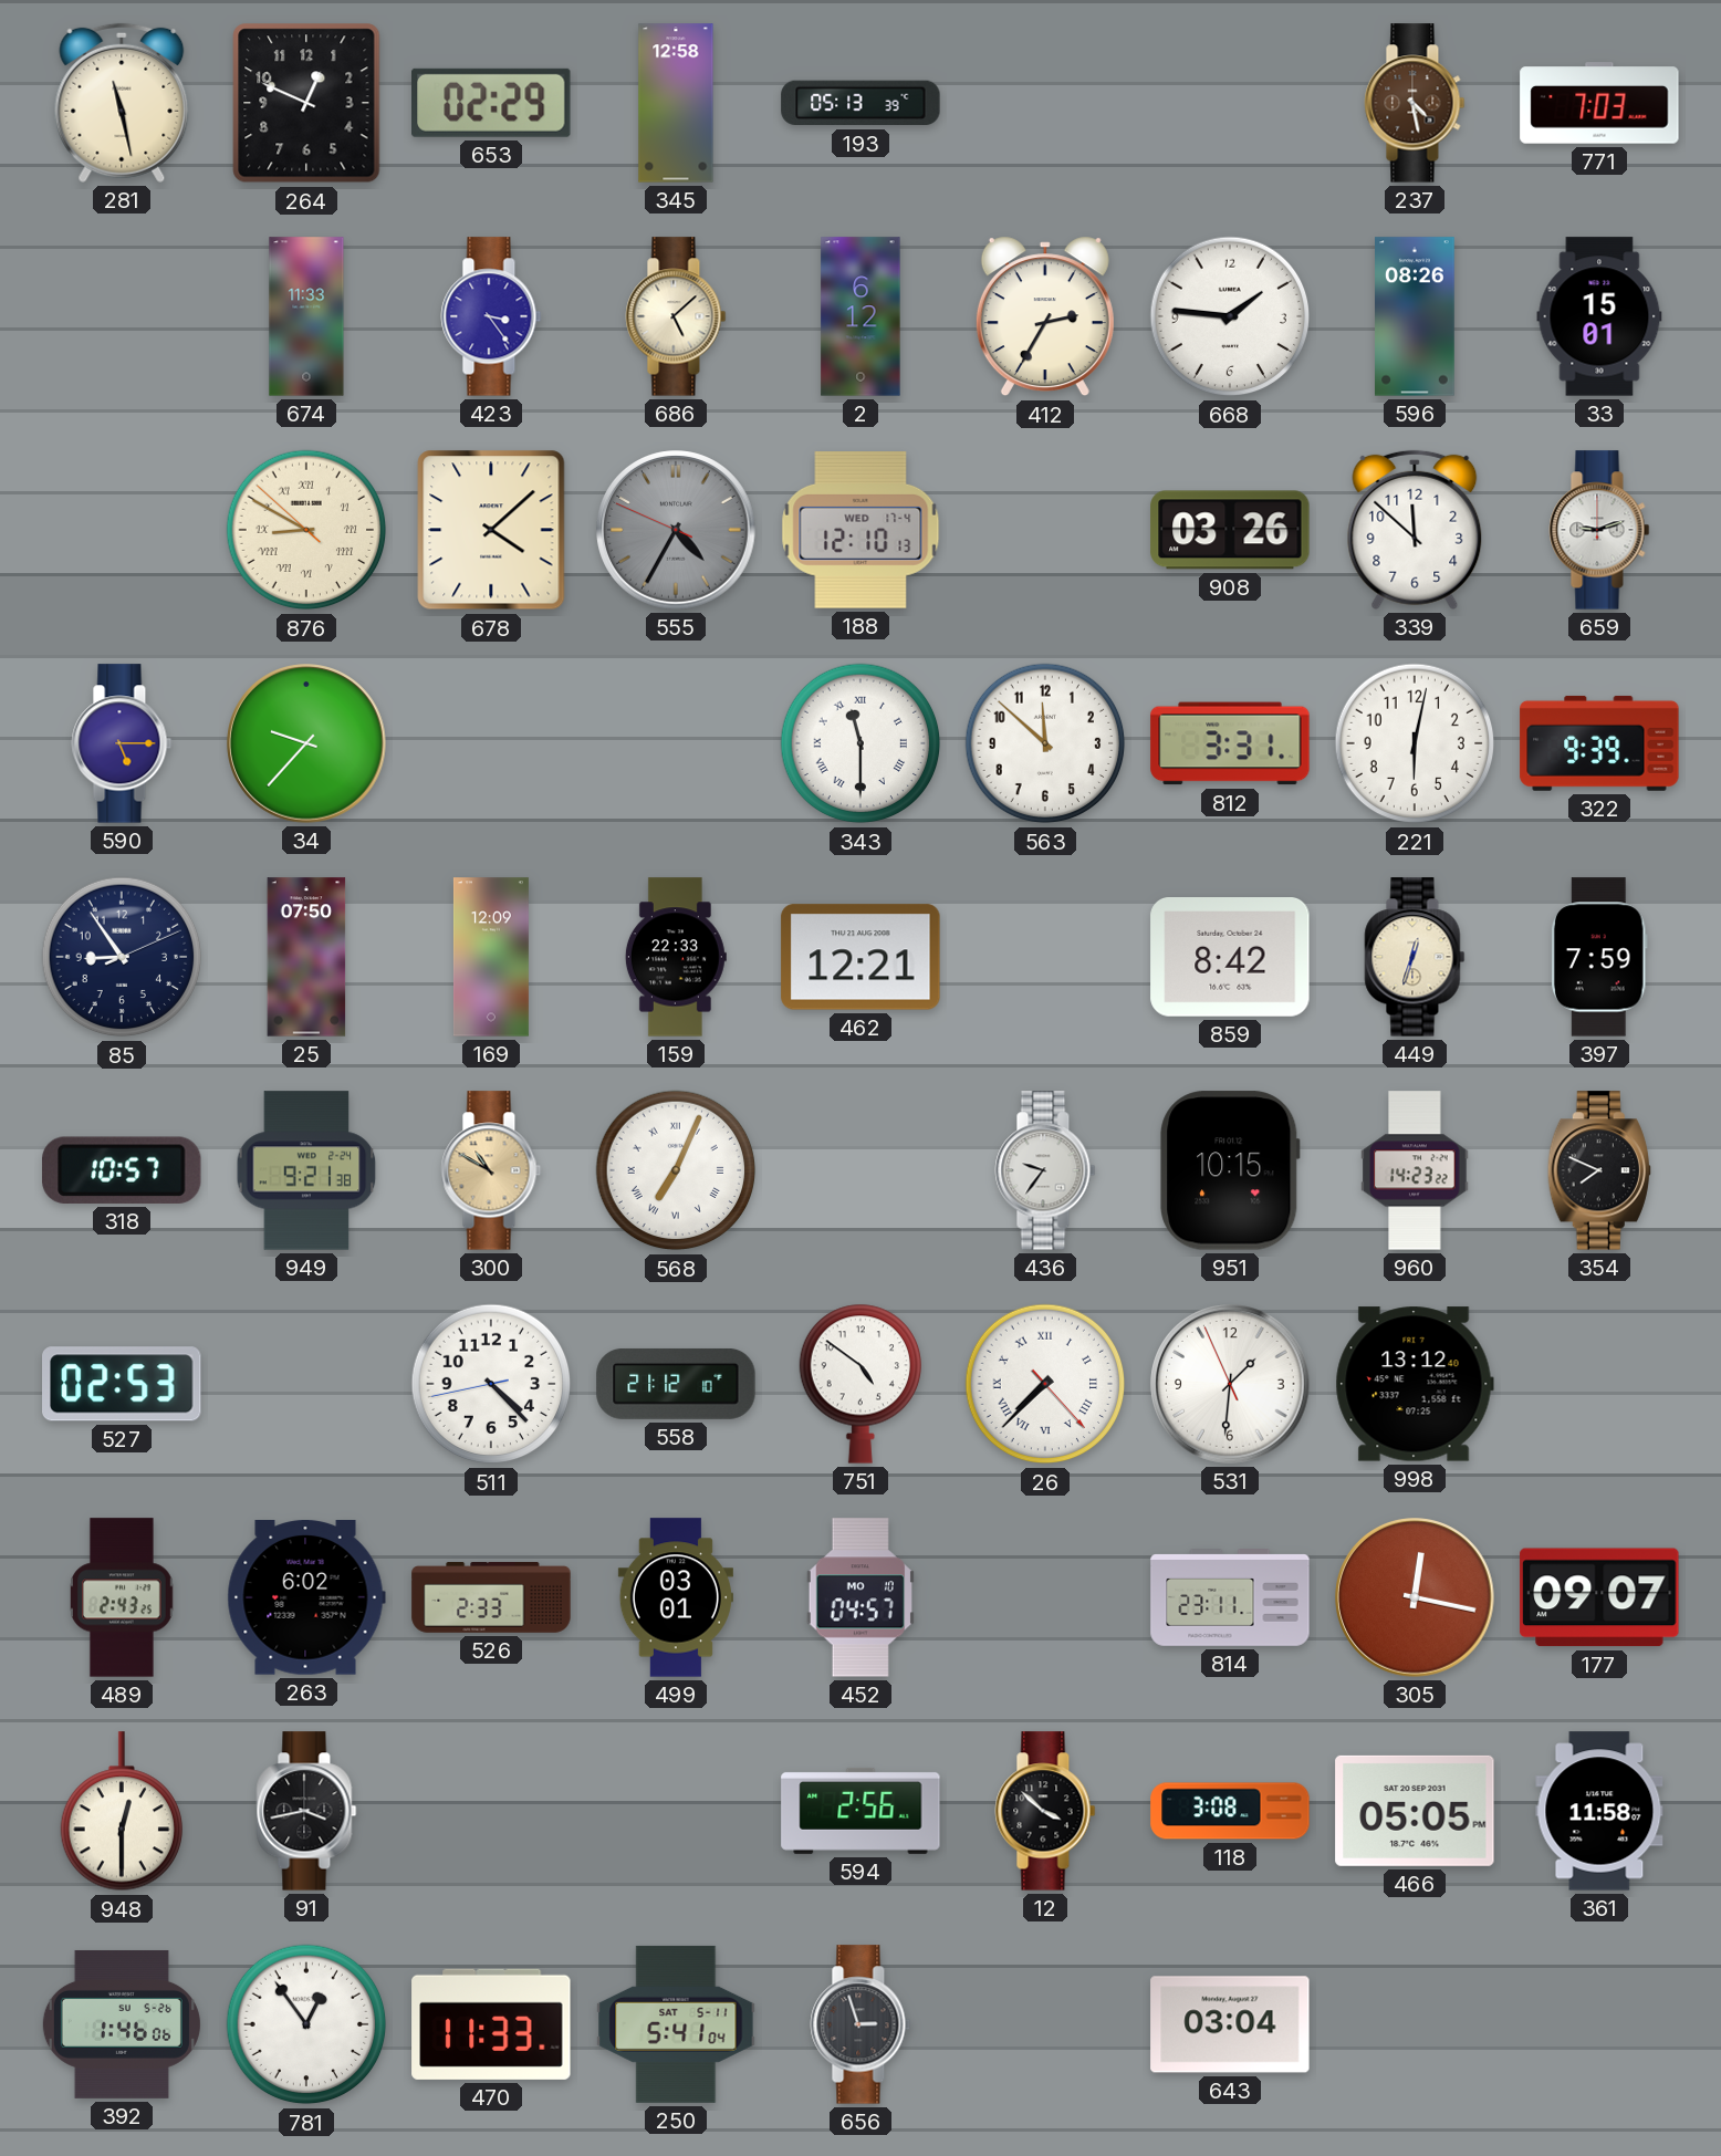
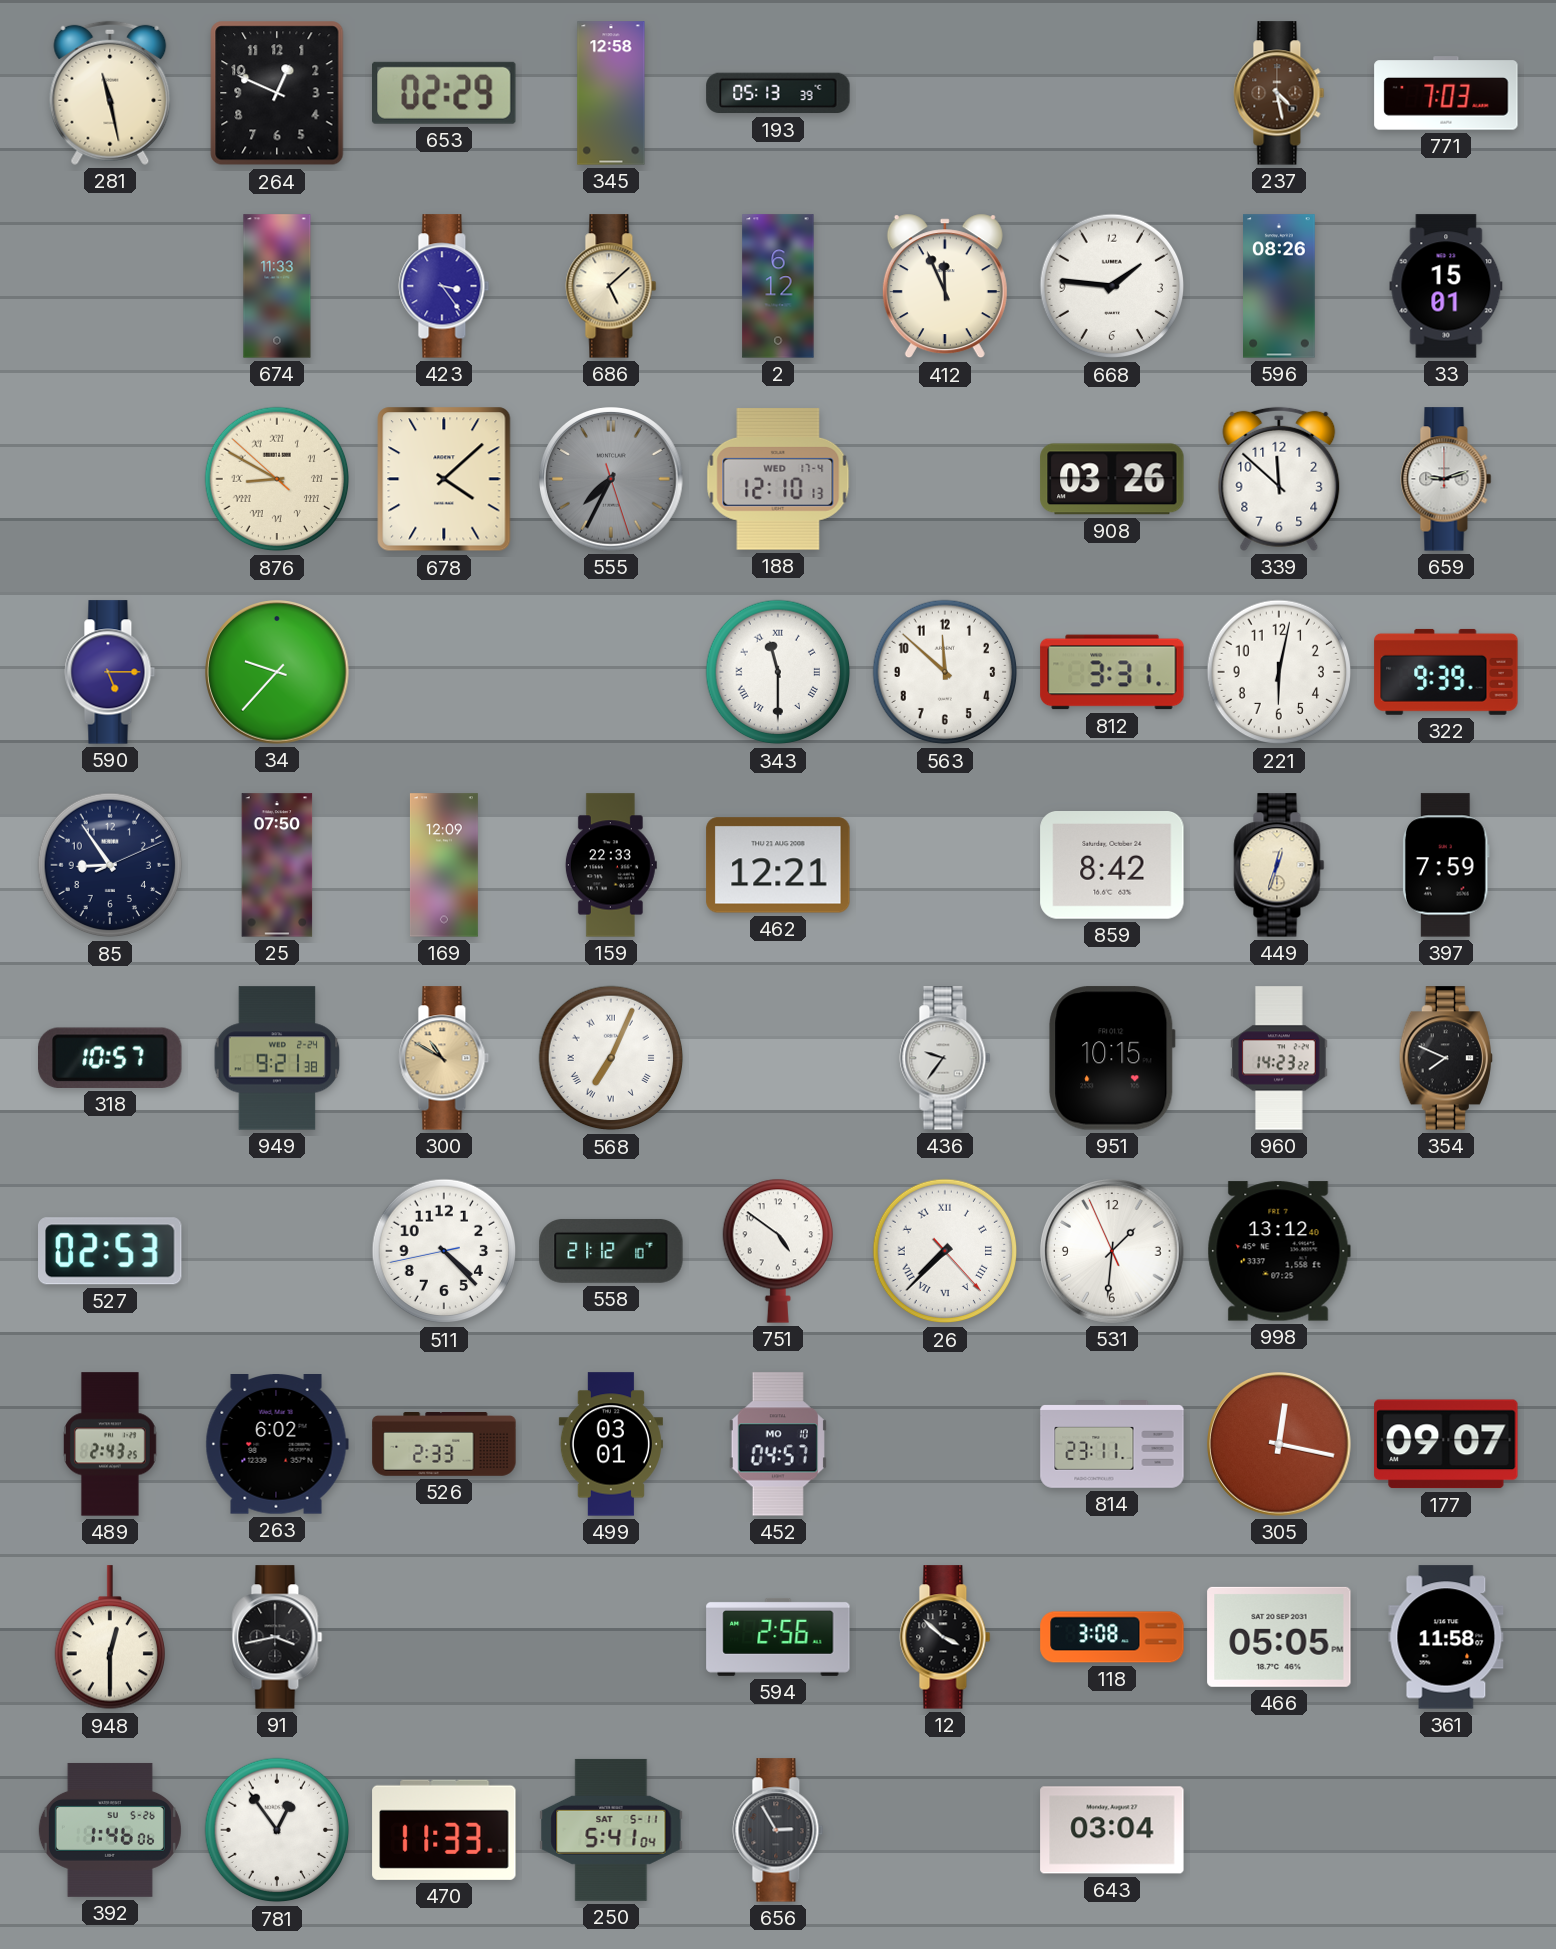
412: 2:35 -> 11:56
555: 4:34 -> 7:34
656: 2:57 -> 2:55
